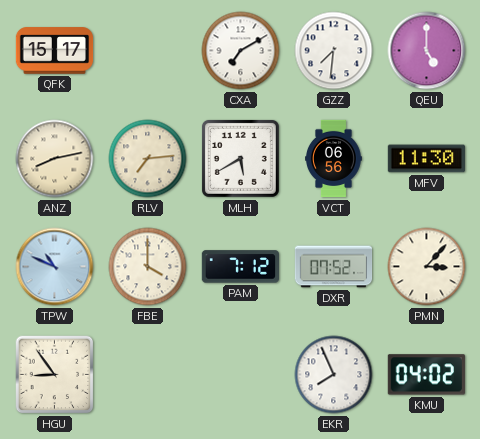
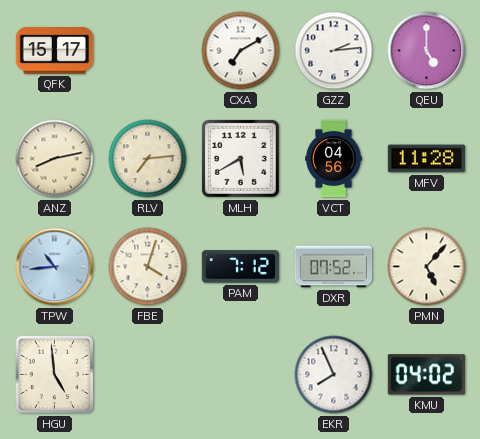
GZZ: 7:31 -> 2:14
VCT: 06:56 -> 04:56
MFV: 11:30 -> 11:28
TPW: 10:49 -> 10:44
FBE: 4:00 -> 4:03
PMN: 3:07 -> 5:07
HGU: 8:54 -> 4:59
